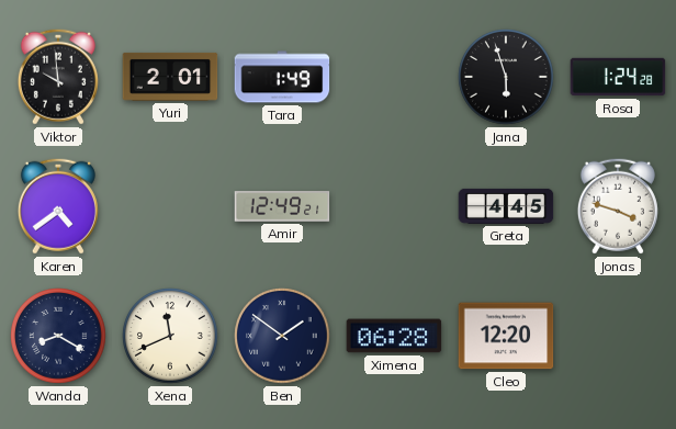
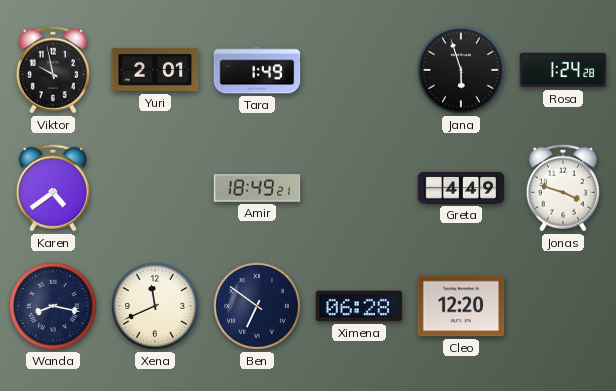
Viktor: 9:59 -> 9:58
Amir: 12:49 -> 18:49
Greta: 4:45 -> 4:49
Wanda: 8:20 -> 8:17
Ben: 1:51 -> 6:51
